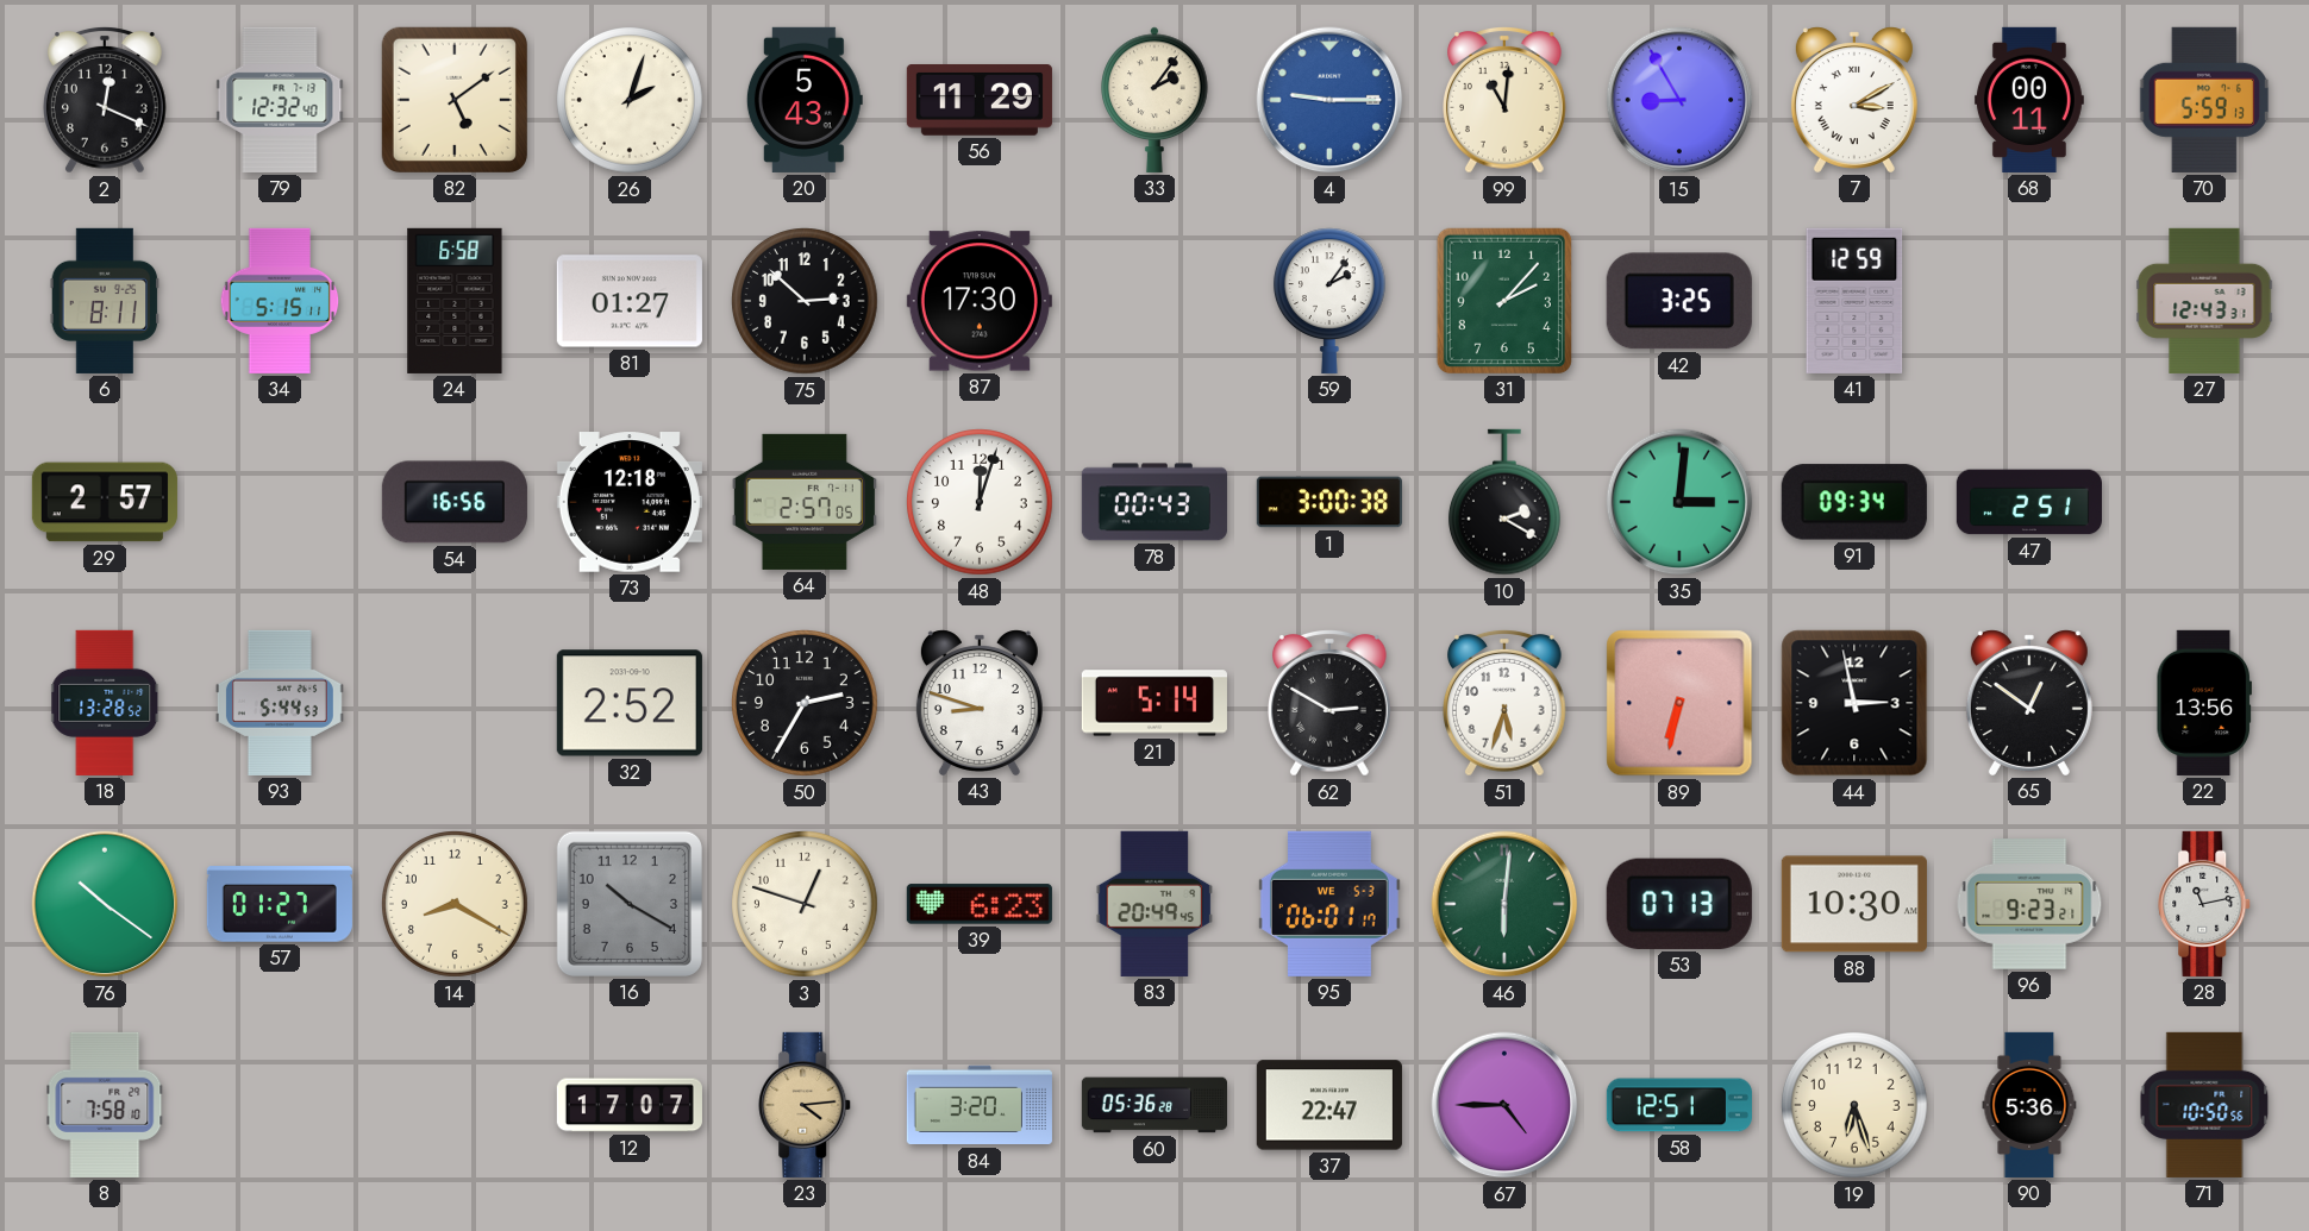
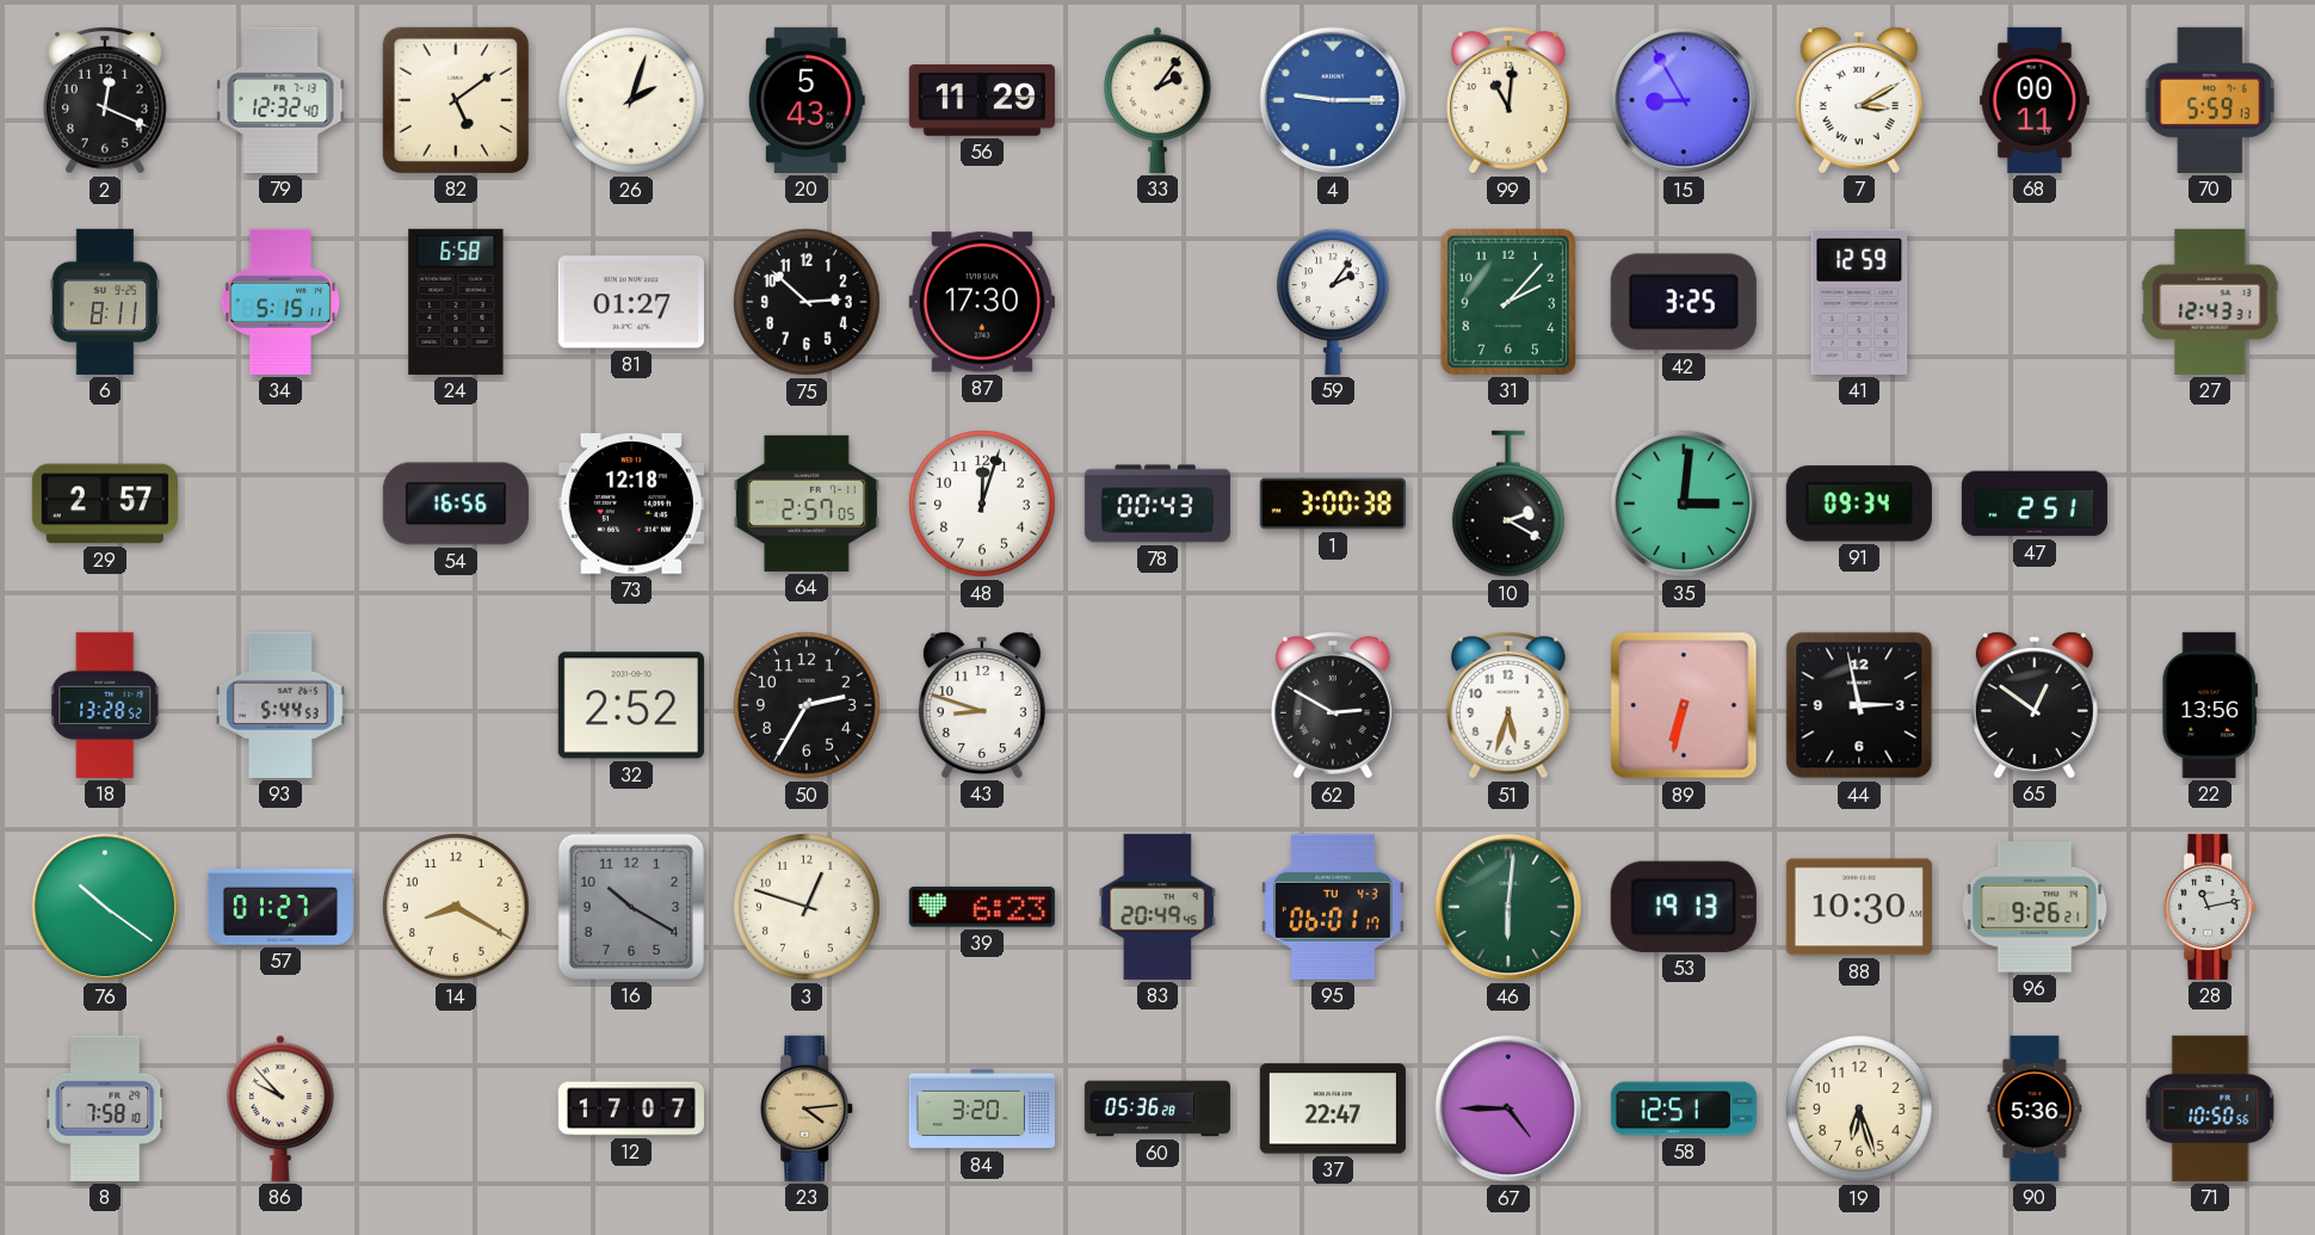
21: 5:14 -> none
95 date: WE 5-3 -> TU 4-3
53: 07:13 -> 19:13
96: 9:23 -> 9:26
86: none -> 9:53
